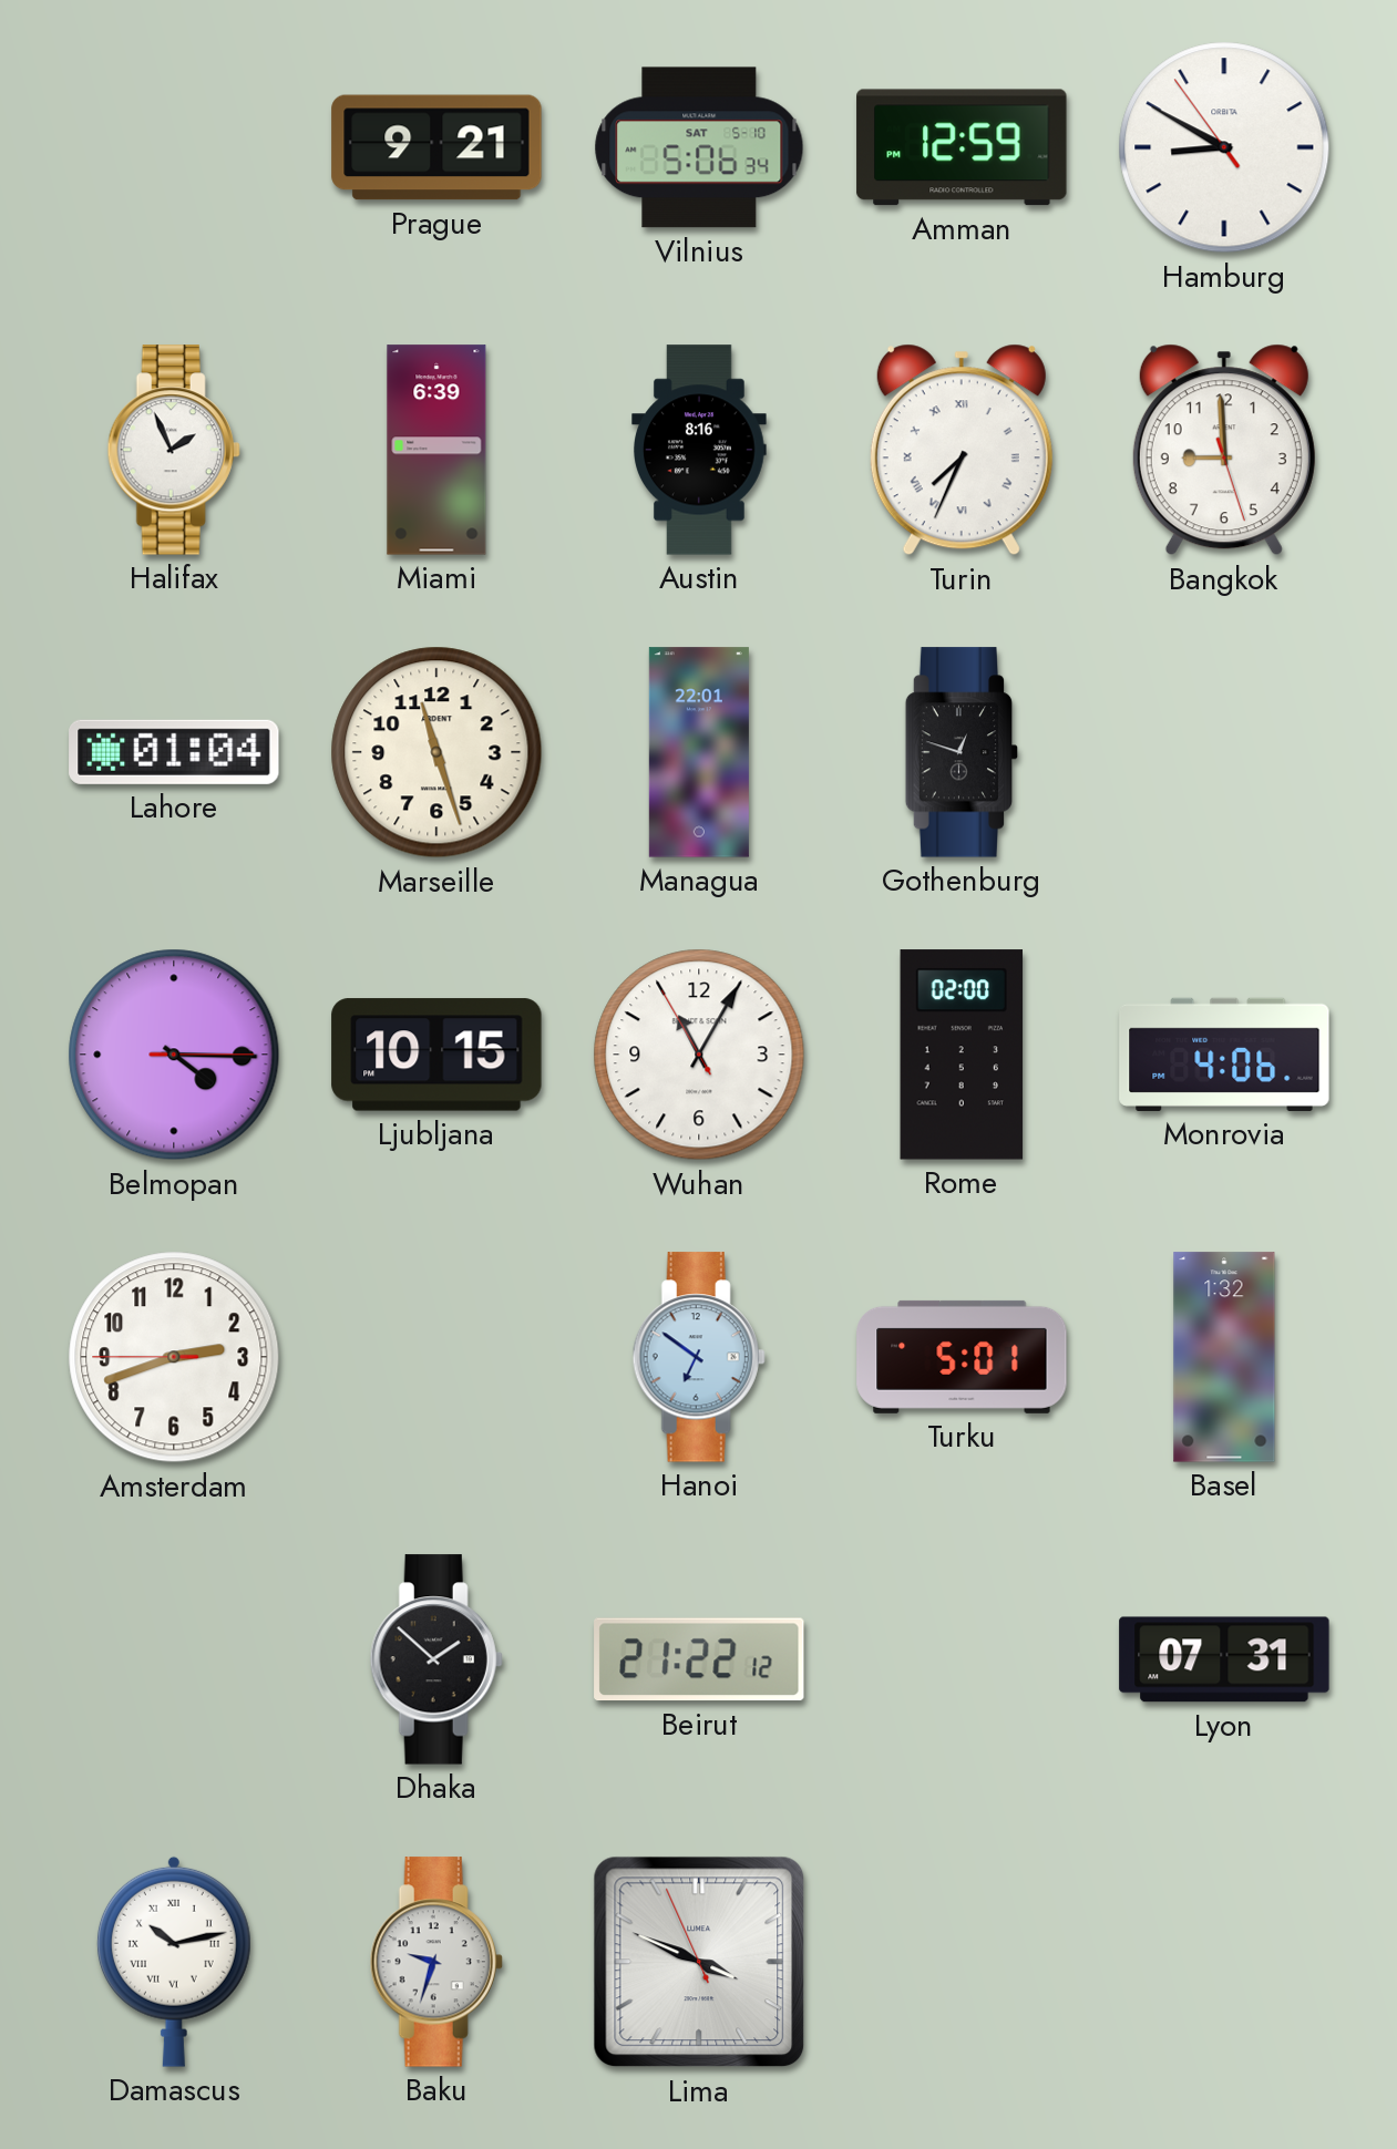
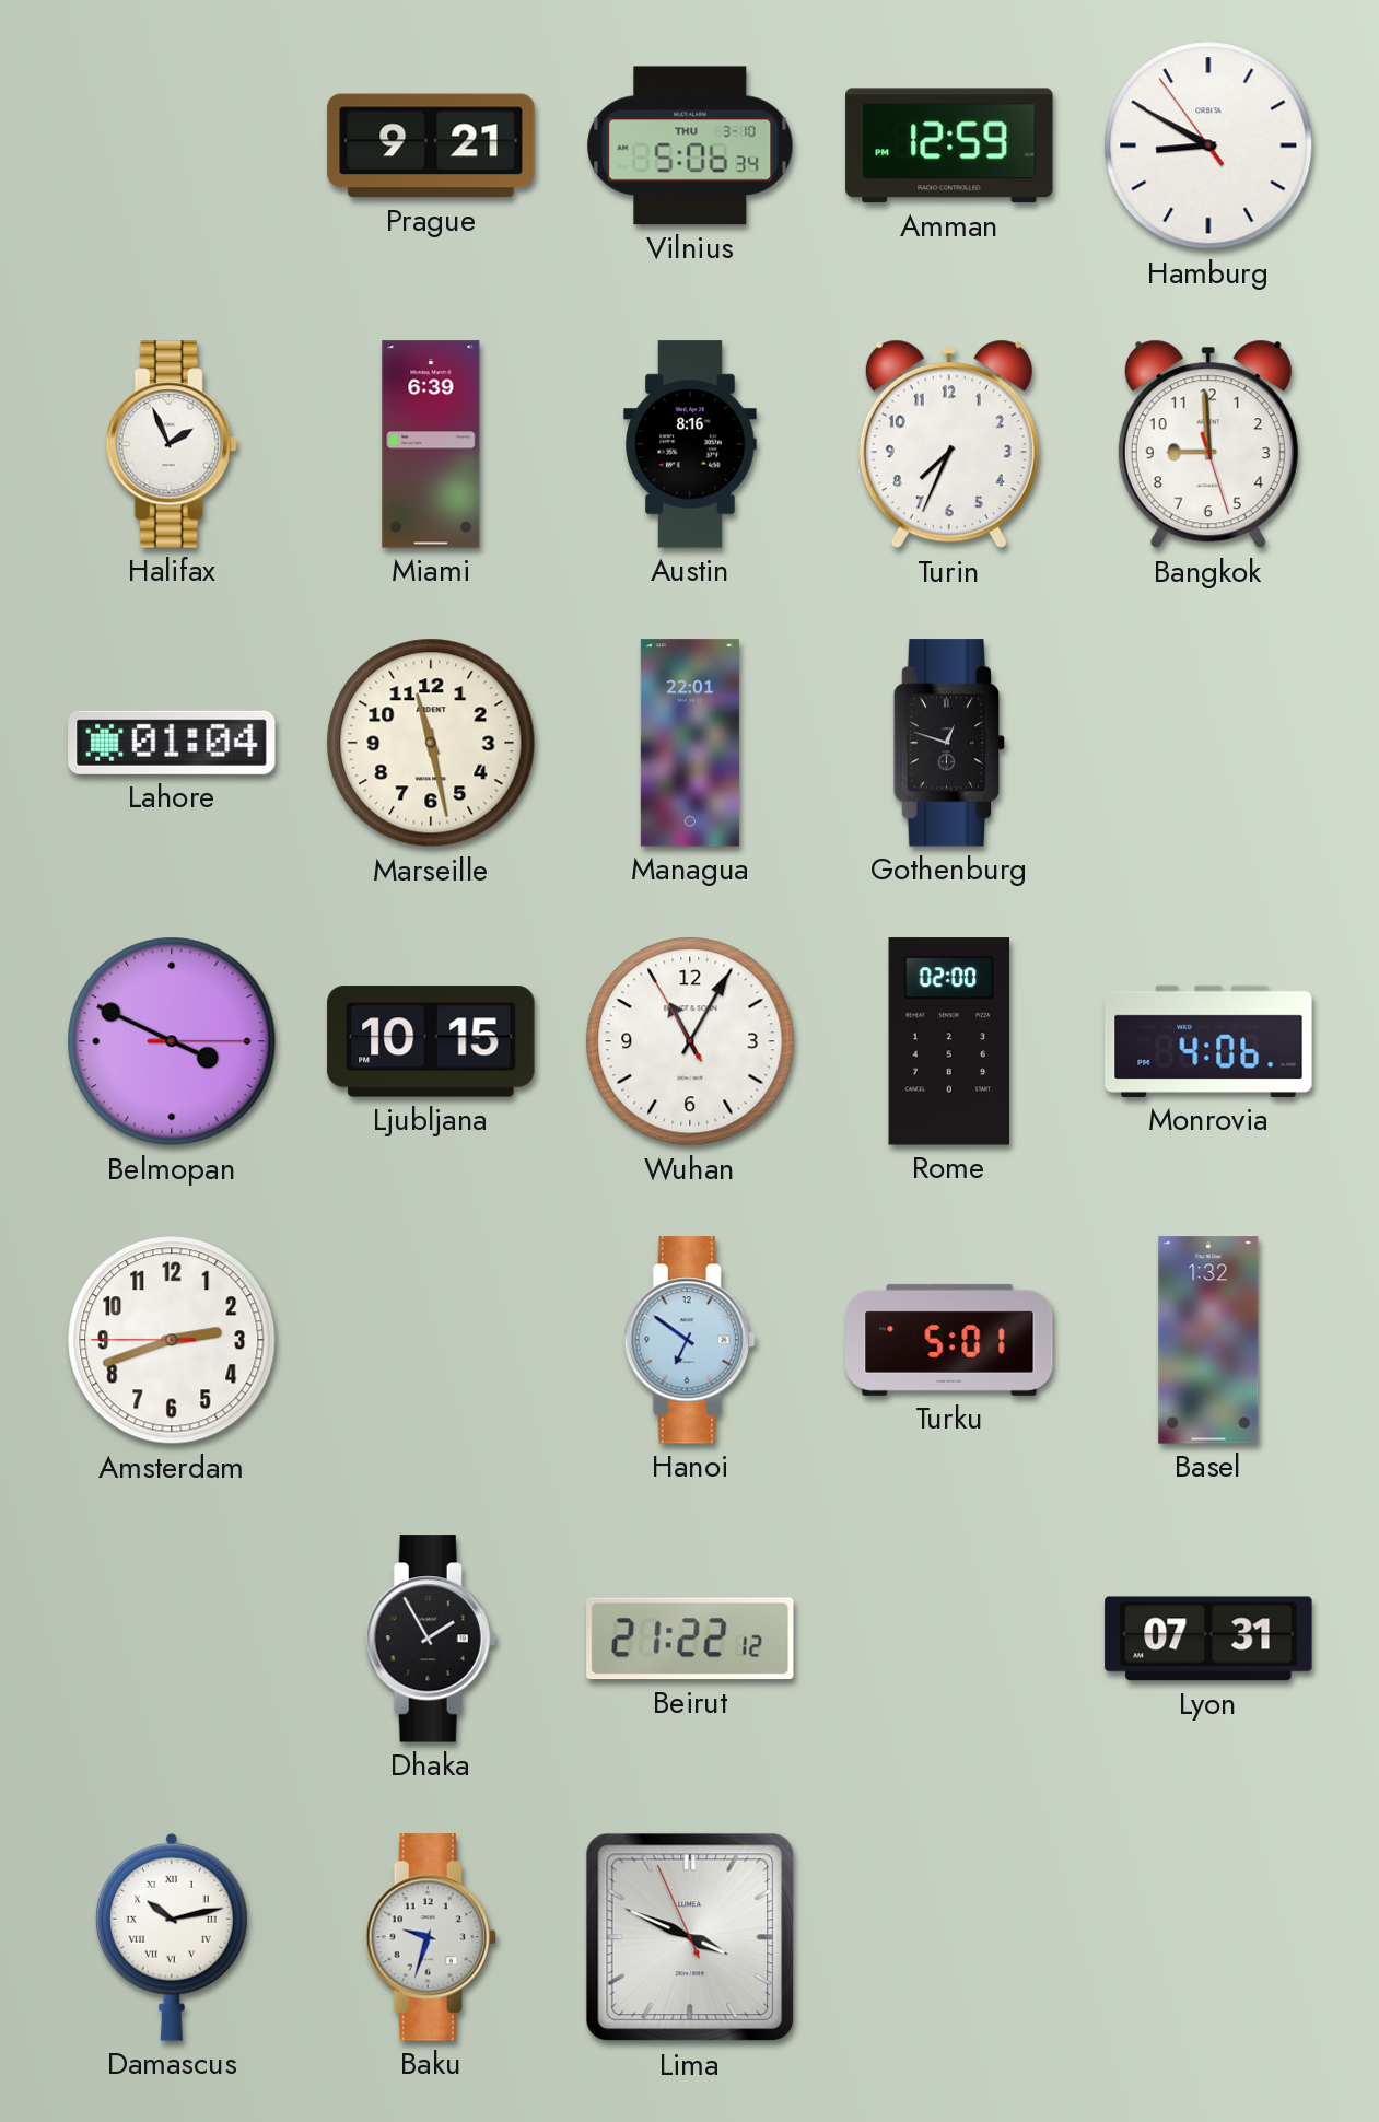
Vilnius date: SAT 5-10 -> THU 3-10
Turin numerals: Roman -> Arabic
Marseille: 11:27 -> 11:28
Belmopan: 4:15 -> 3:49
Dhaka: 1:52 -> 1:55
